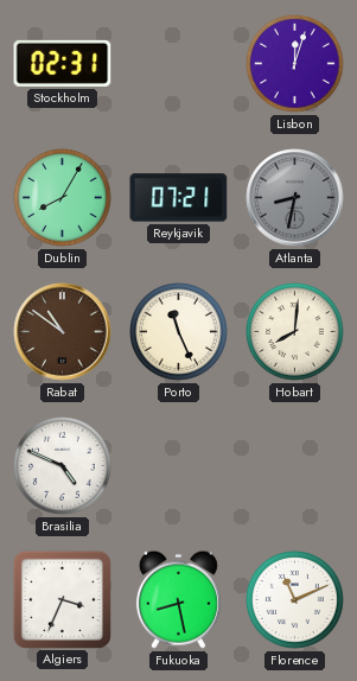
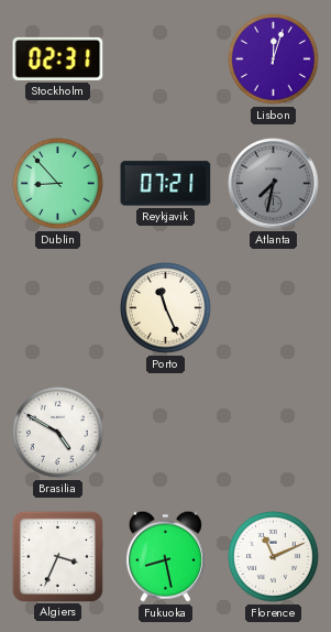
Dublin: 8:05 -> 8:53
Atlanta: 8:32 -> 7:32
Rabat: 10:51 -> none
Hobart: 8:01 -> none
Brasilia: 4:49 -> 4:50
